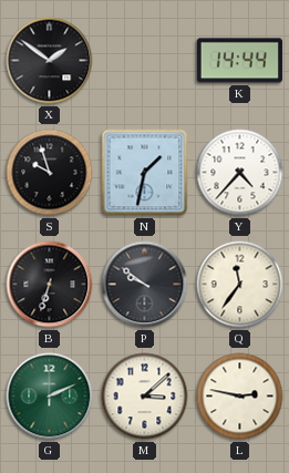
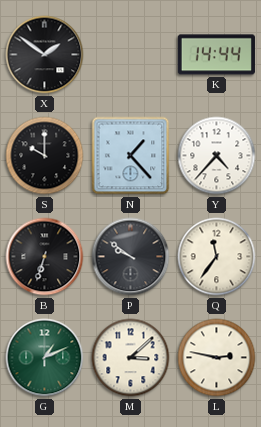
S: 9:57 -> 10:00
N: 1:32 -> 1:23
G: 2:11 -> 1:11
